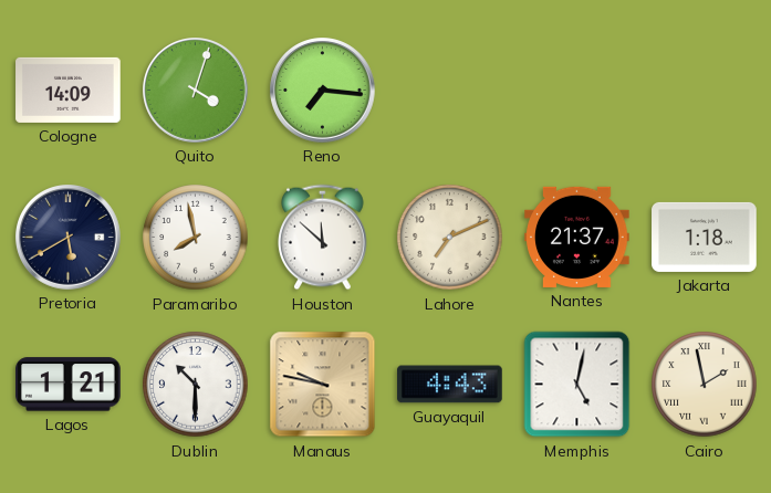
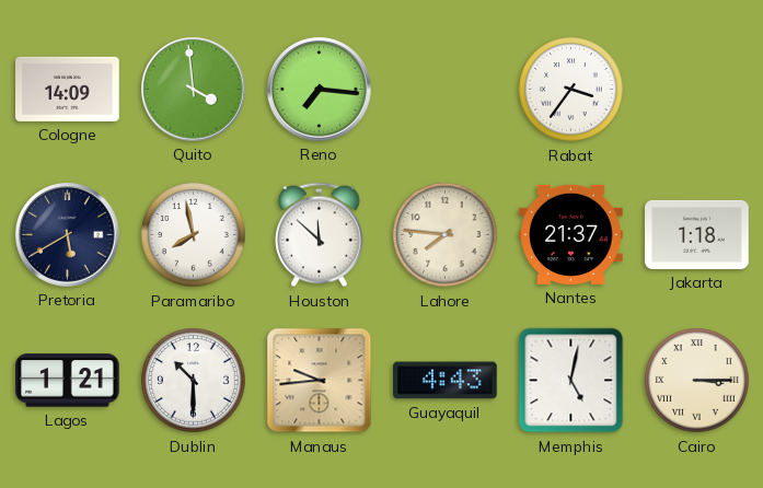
Quito: 4:03 -> 3:59
Rabat: none -> 3:36
Lahore: 7:11 -> 7:46
Manaus: 9:47 -> 9:44
Cairo: 1:58 -> 3:15
